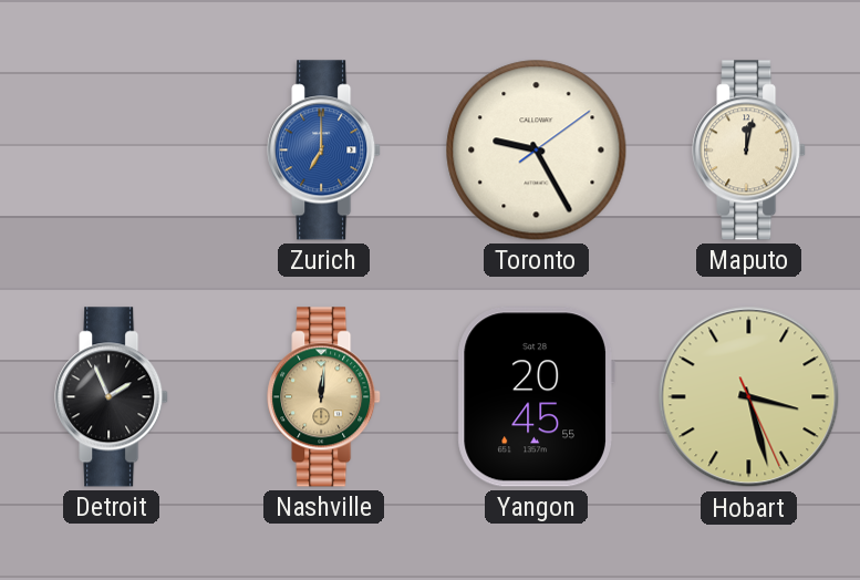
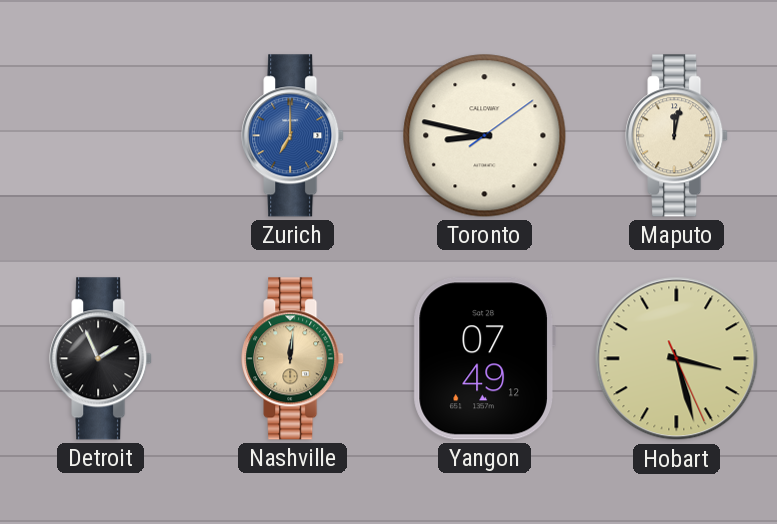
Toronto: 9:25 -> 8:47
Yangon: 20:45 -> 07:49
